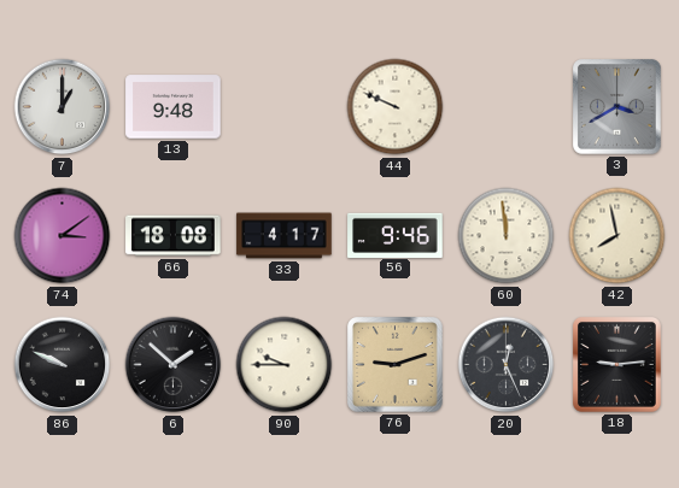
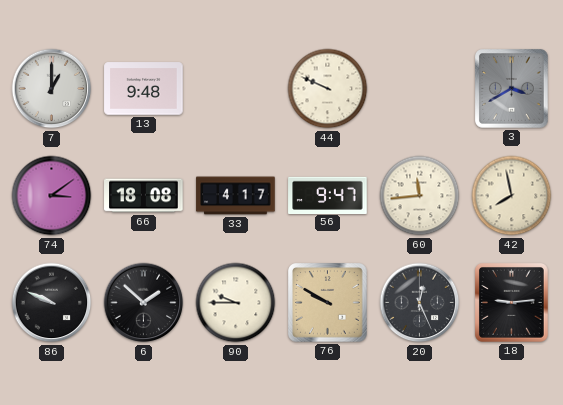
56: 9:46 -> 9:47
60: 11:59 -> 11:44
76: 9:12 -> 9:50
